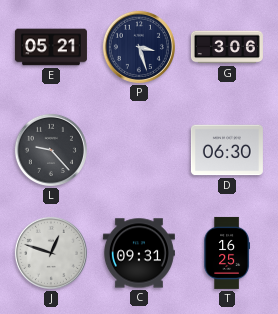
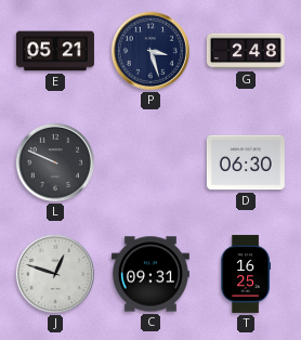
G: 3:06 -> 2:48
L: 9:23 -> 9:49
